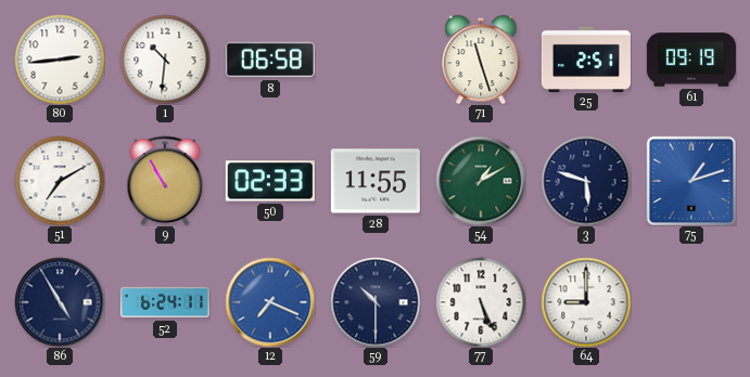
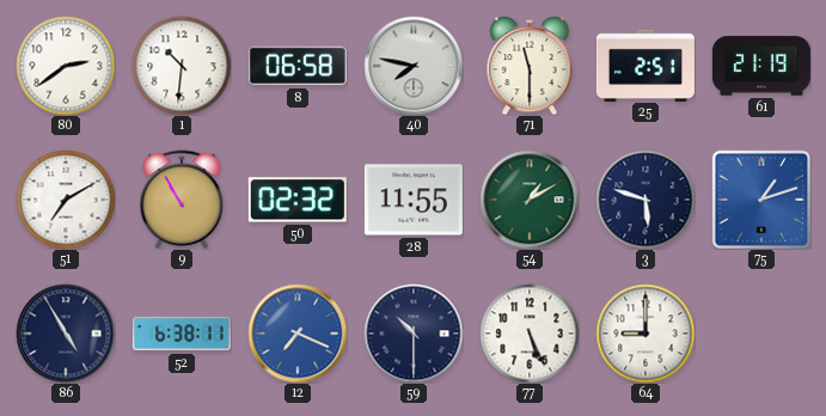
80: 2:44 -> 2:39
40: none -> 7:47
71: 11:27 -> 11:30
61: 09:19 -> 21:19
50: 02:33 -> 02:32
52: 6:24 -> 6:38
